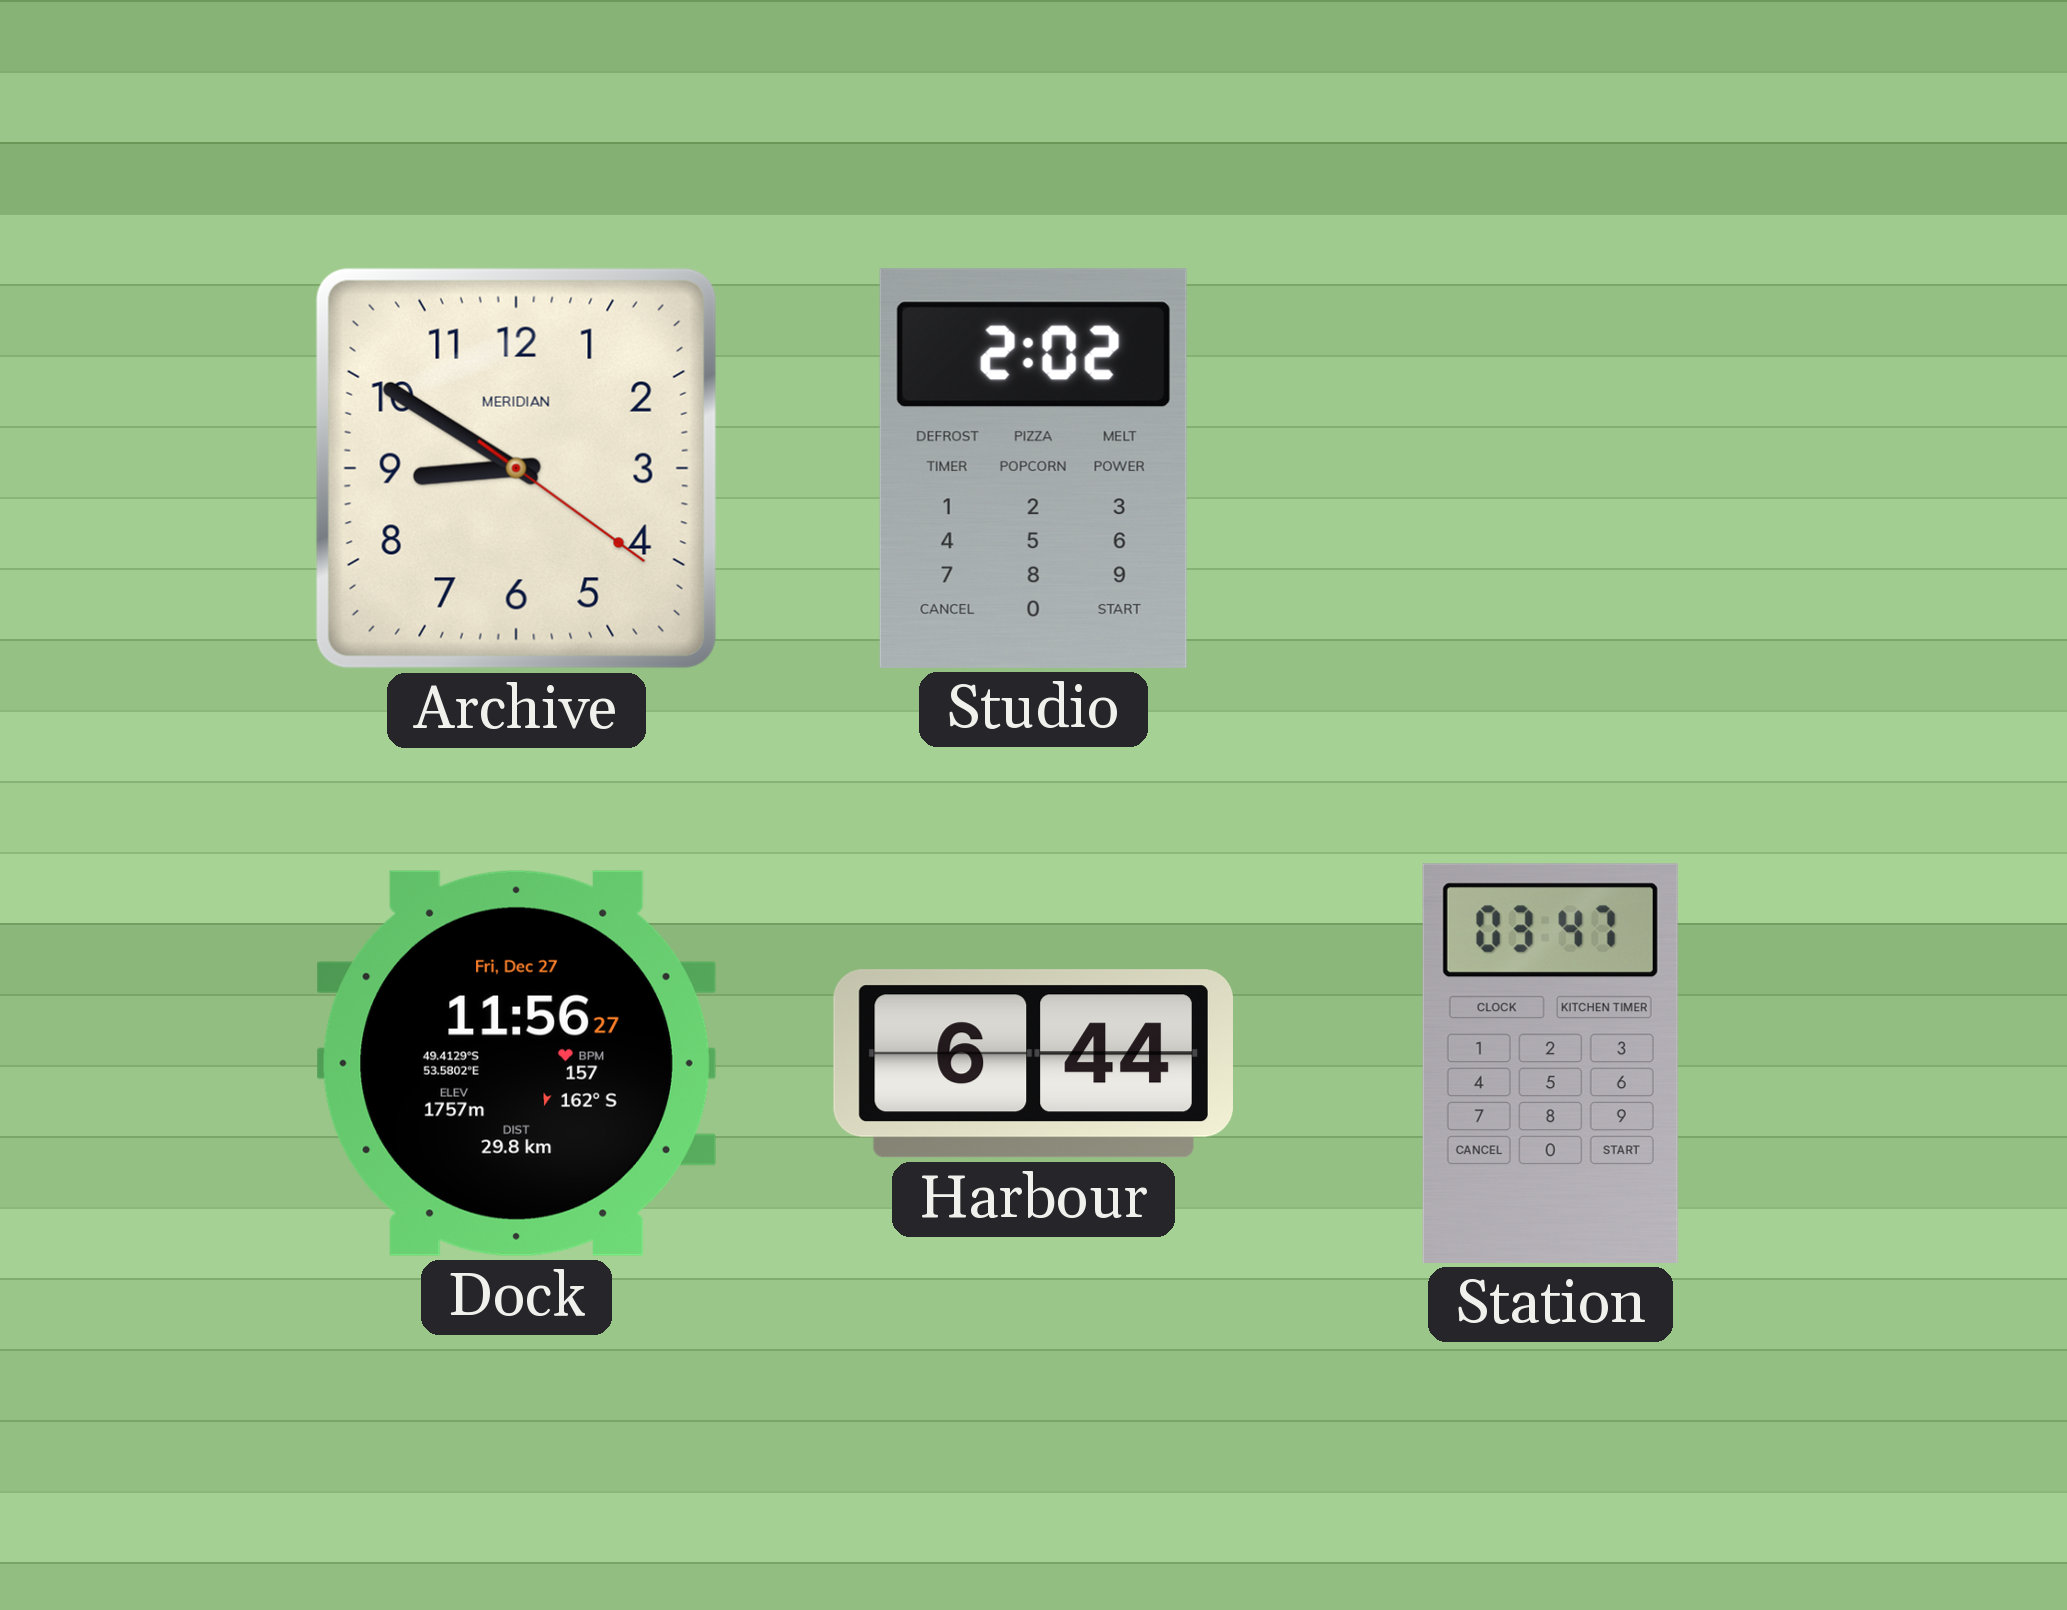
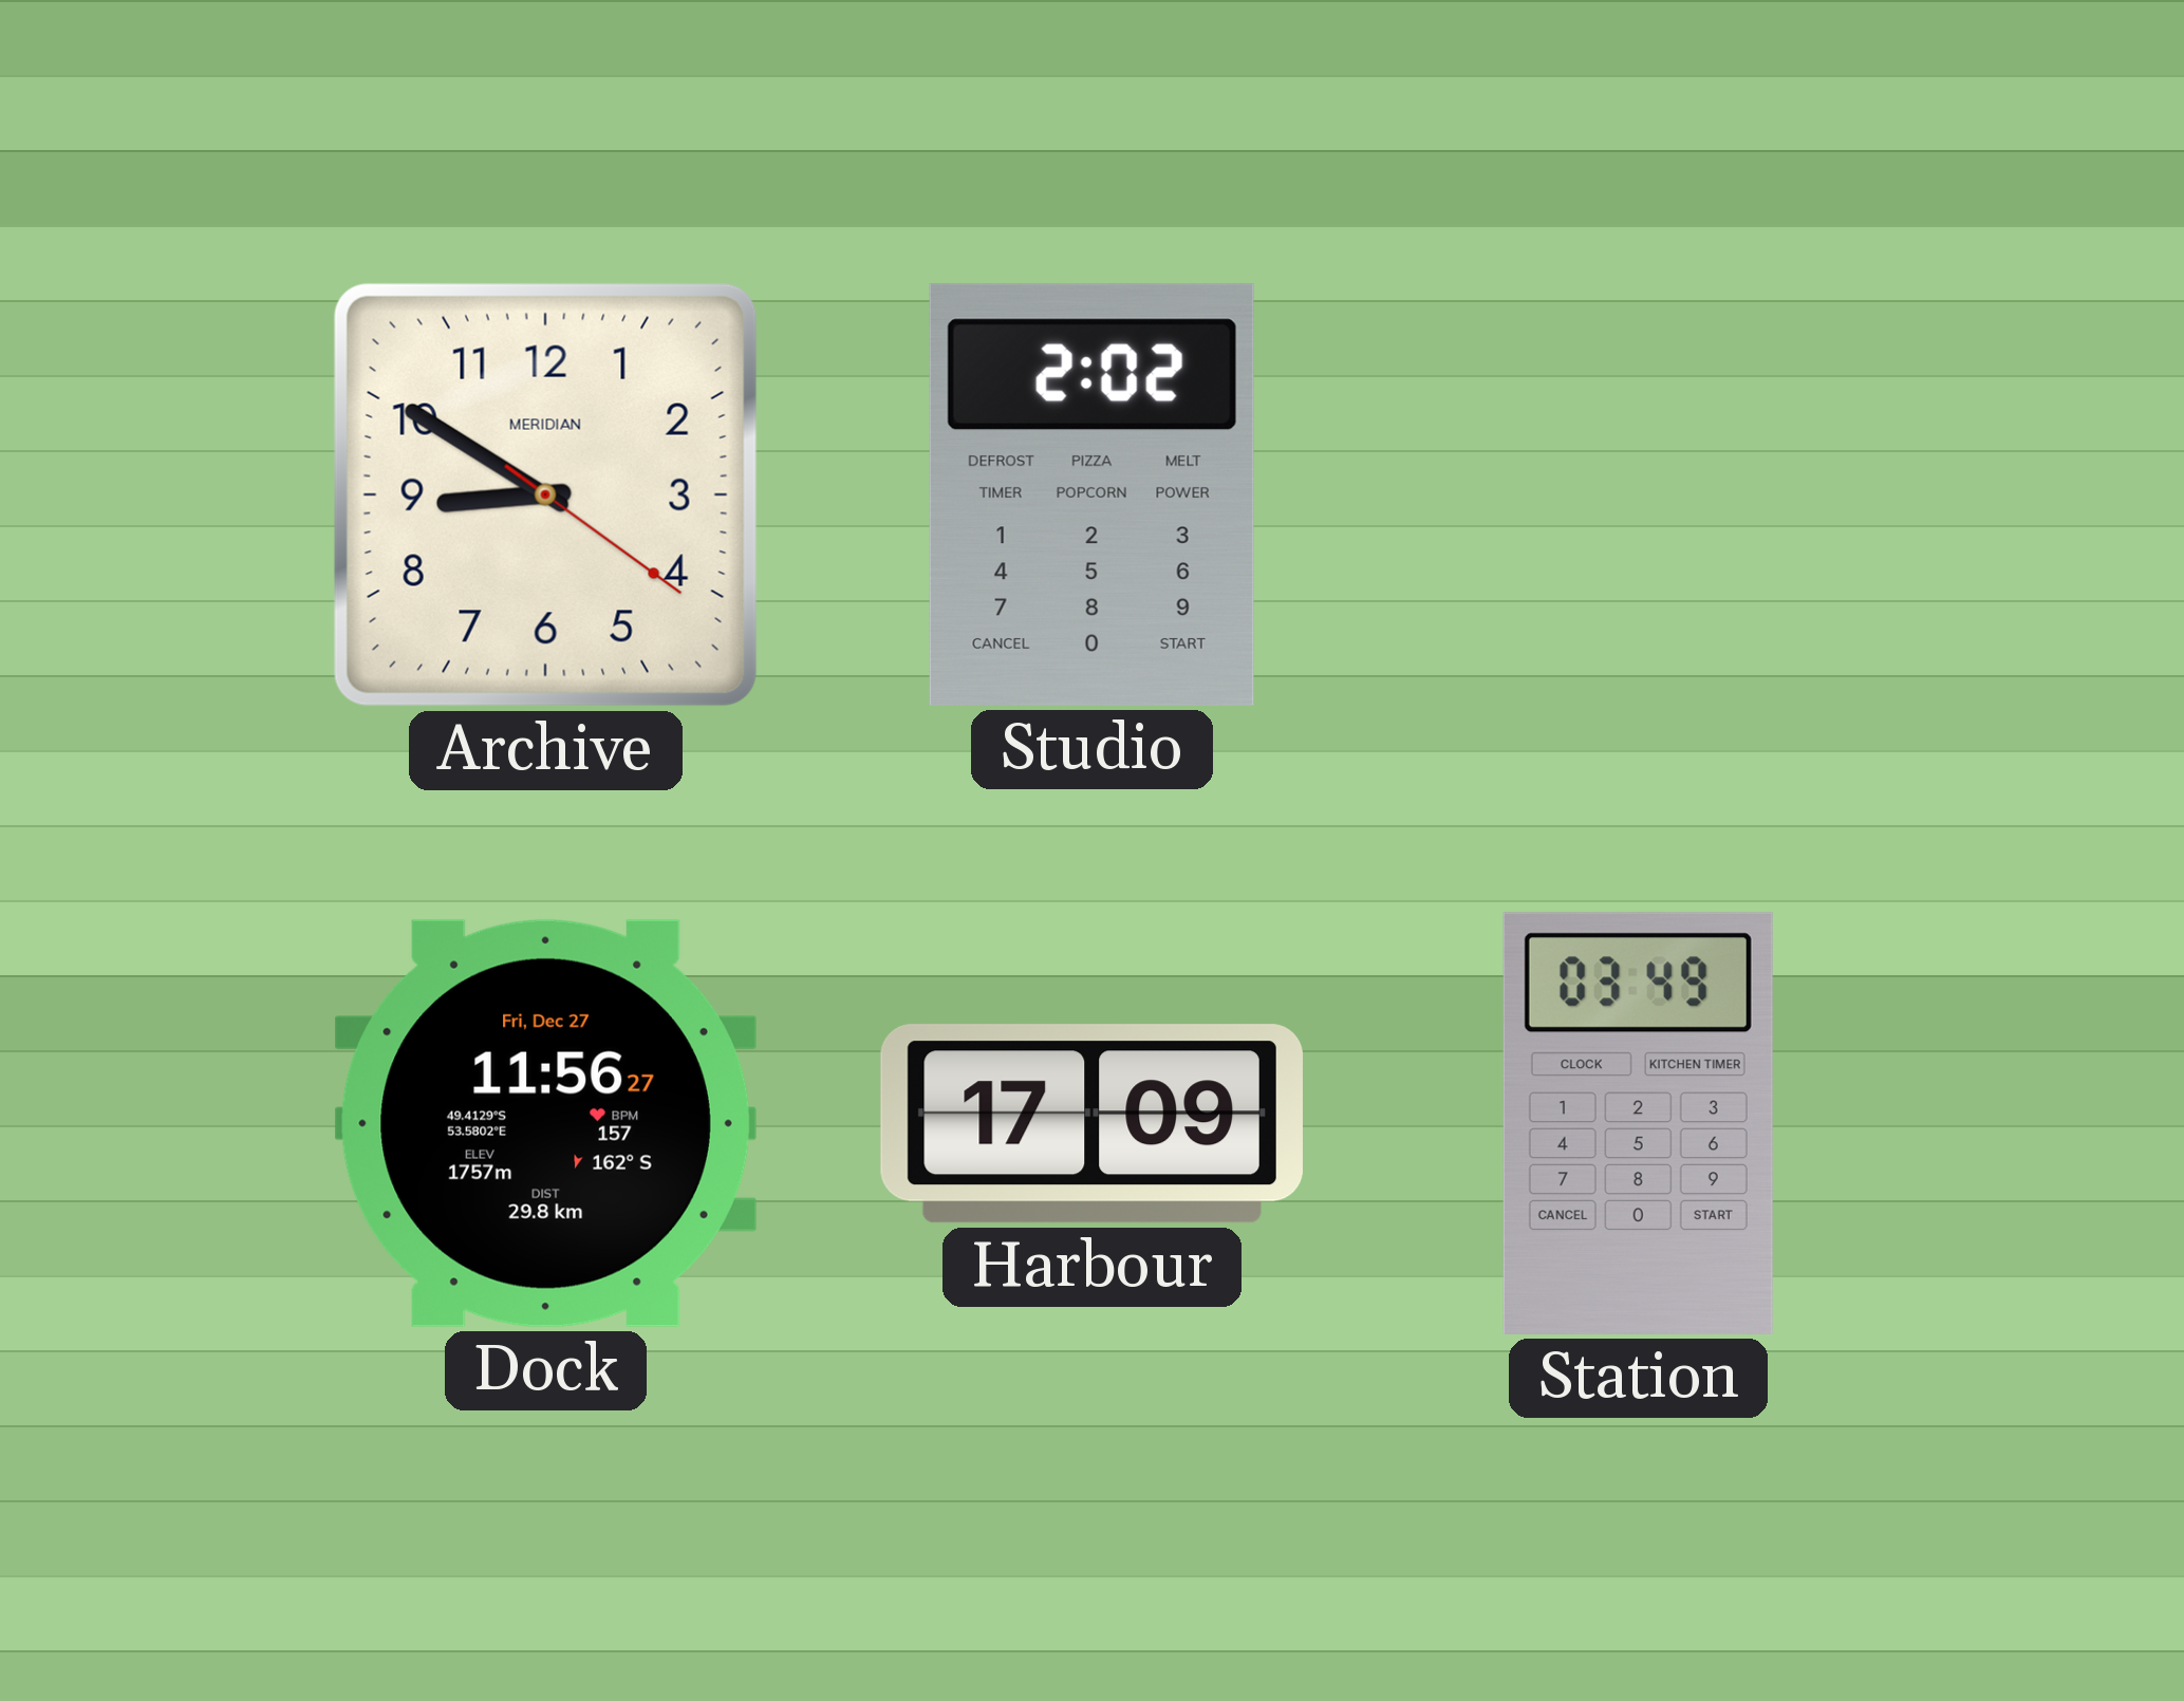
Harbour: 6:44 -> 17:09
Station: 03:47 -> 03:49
